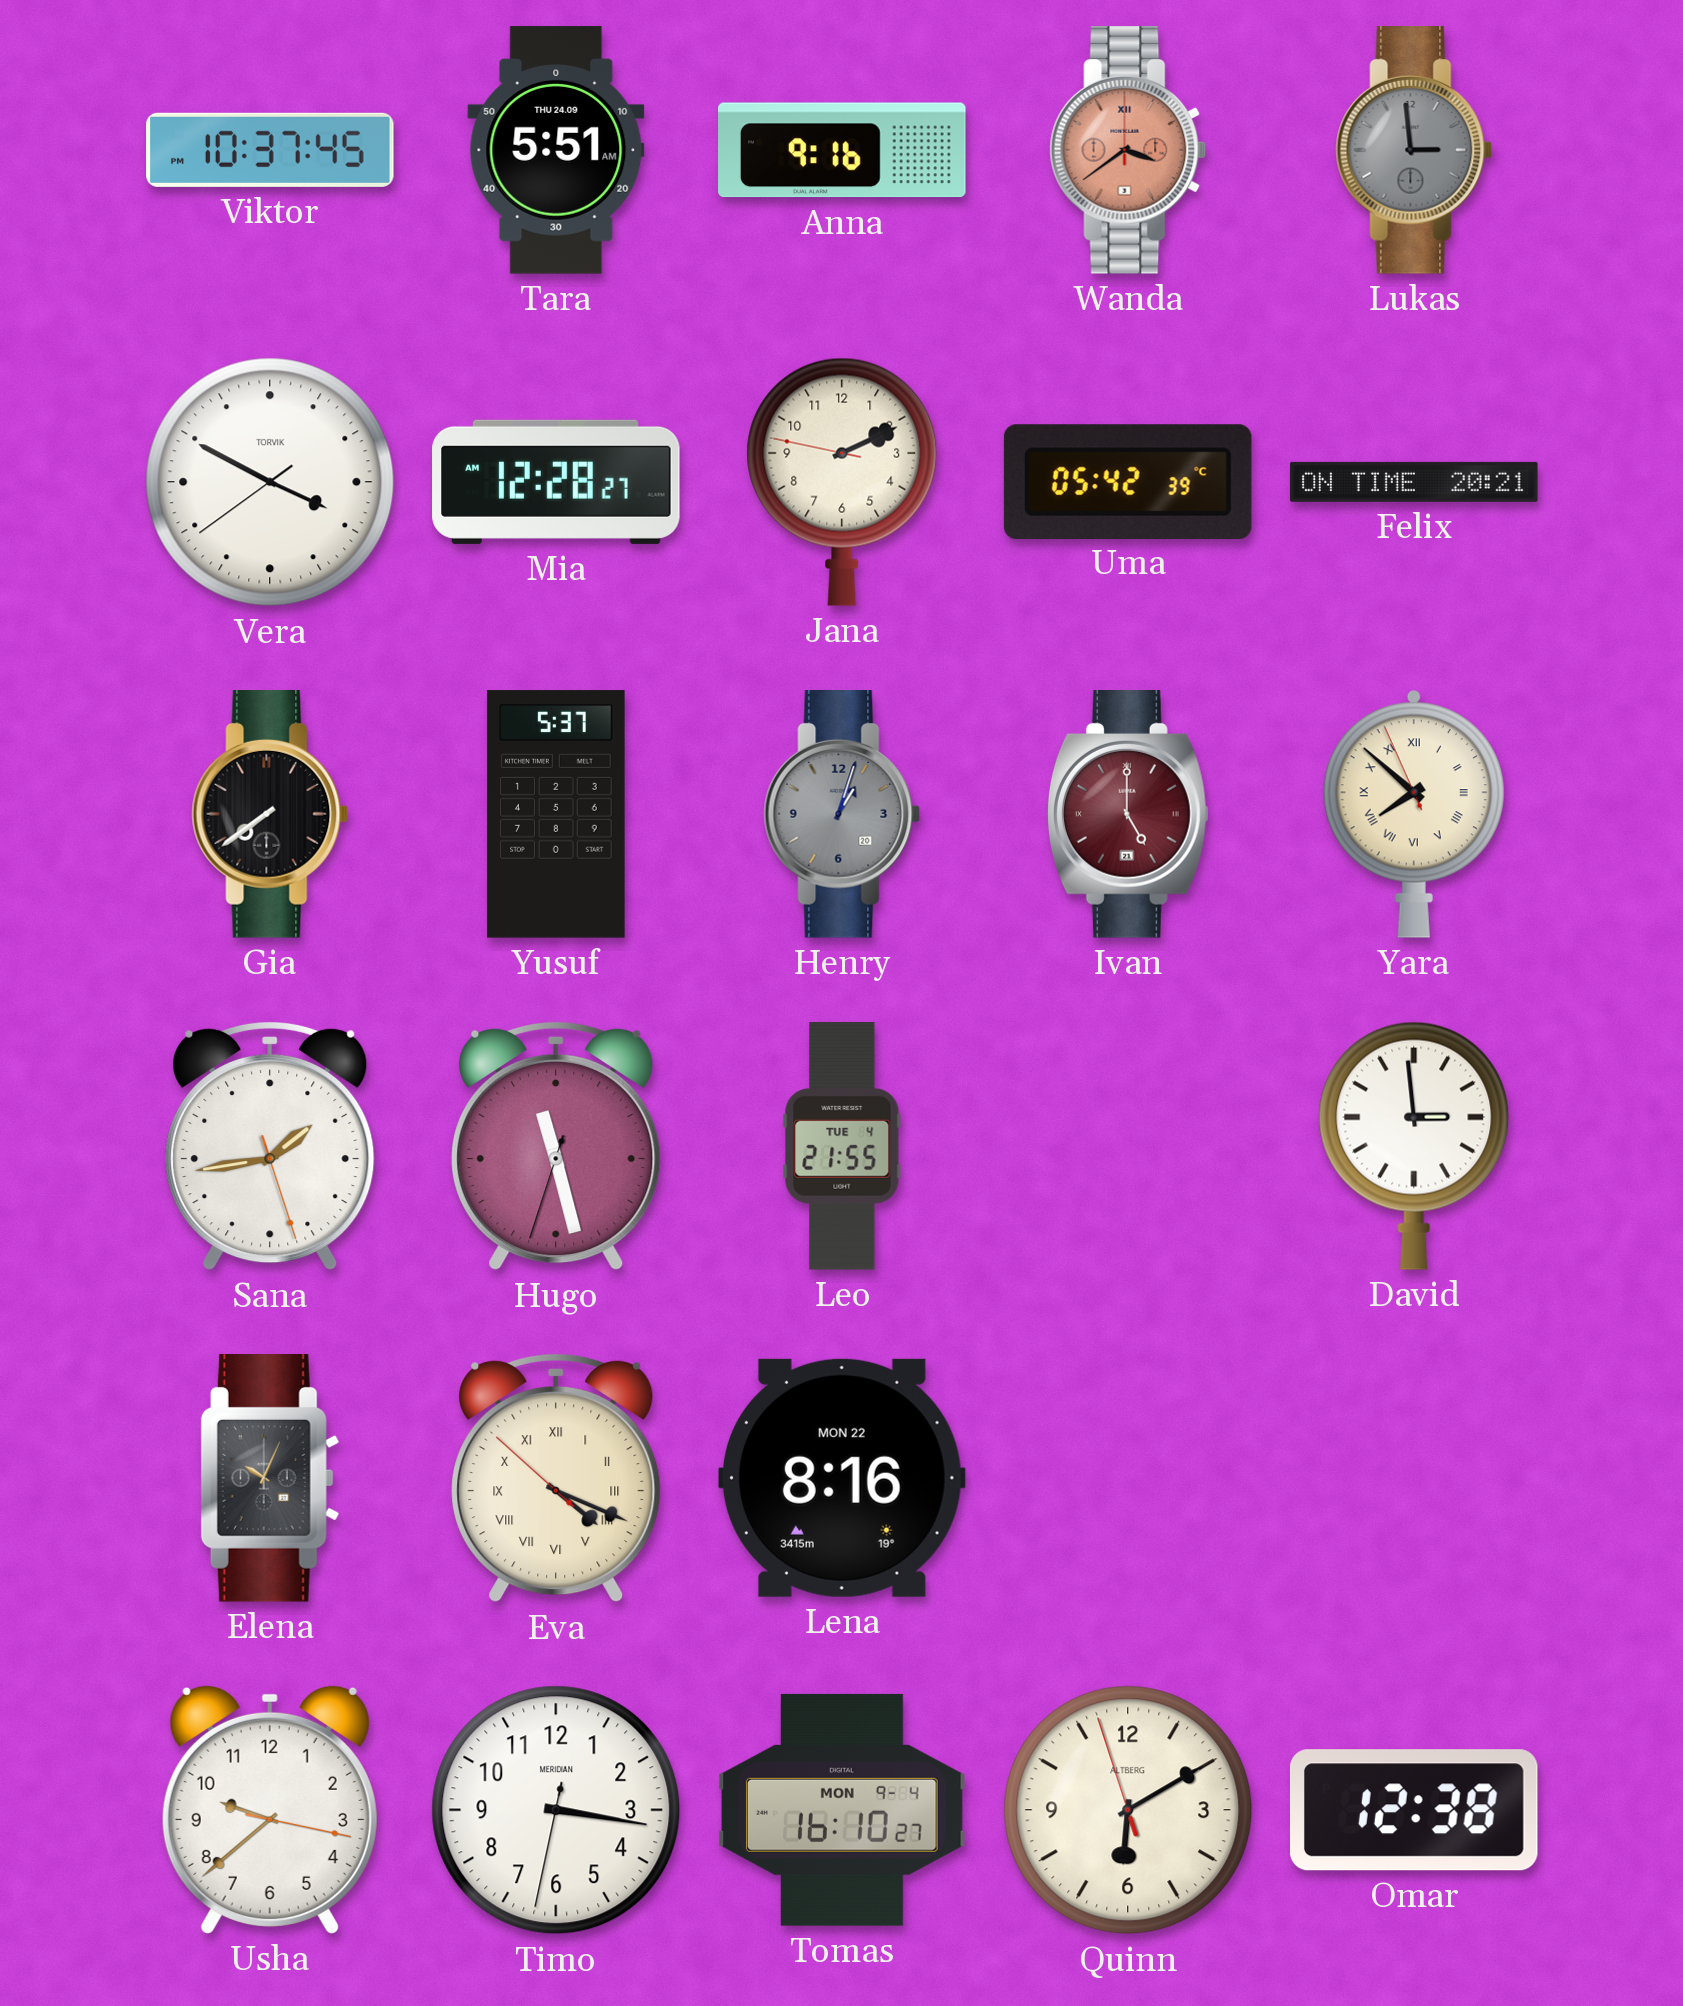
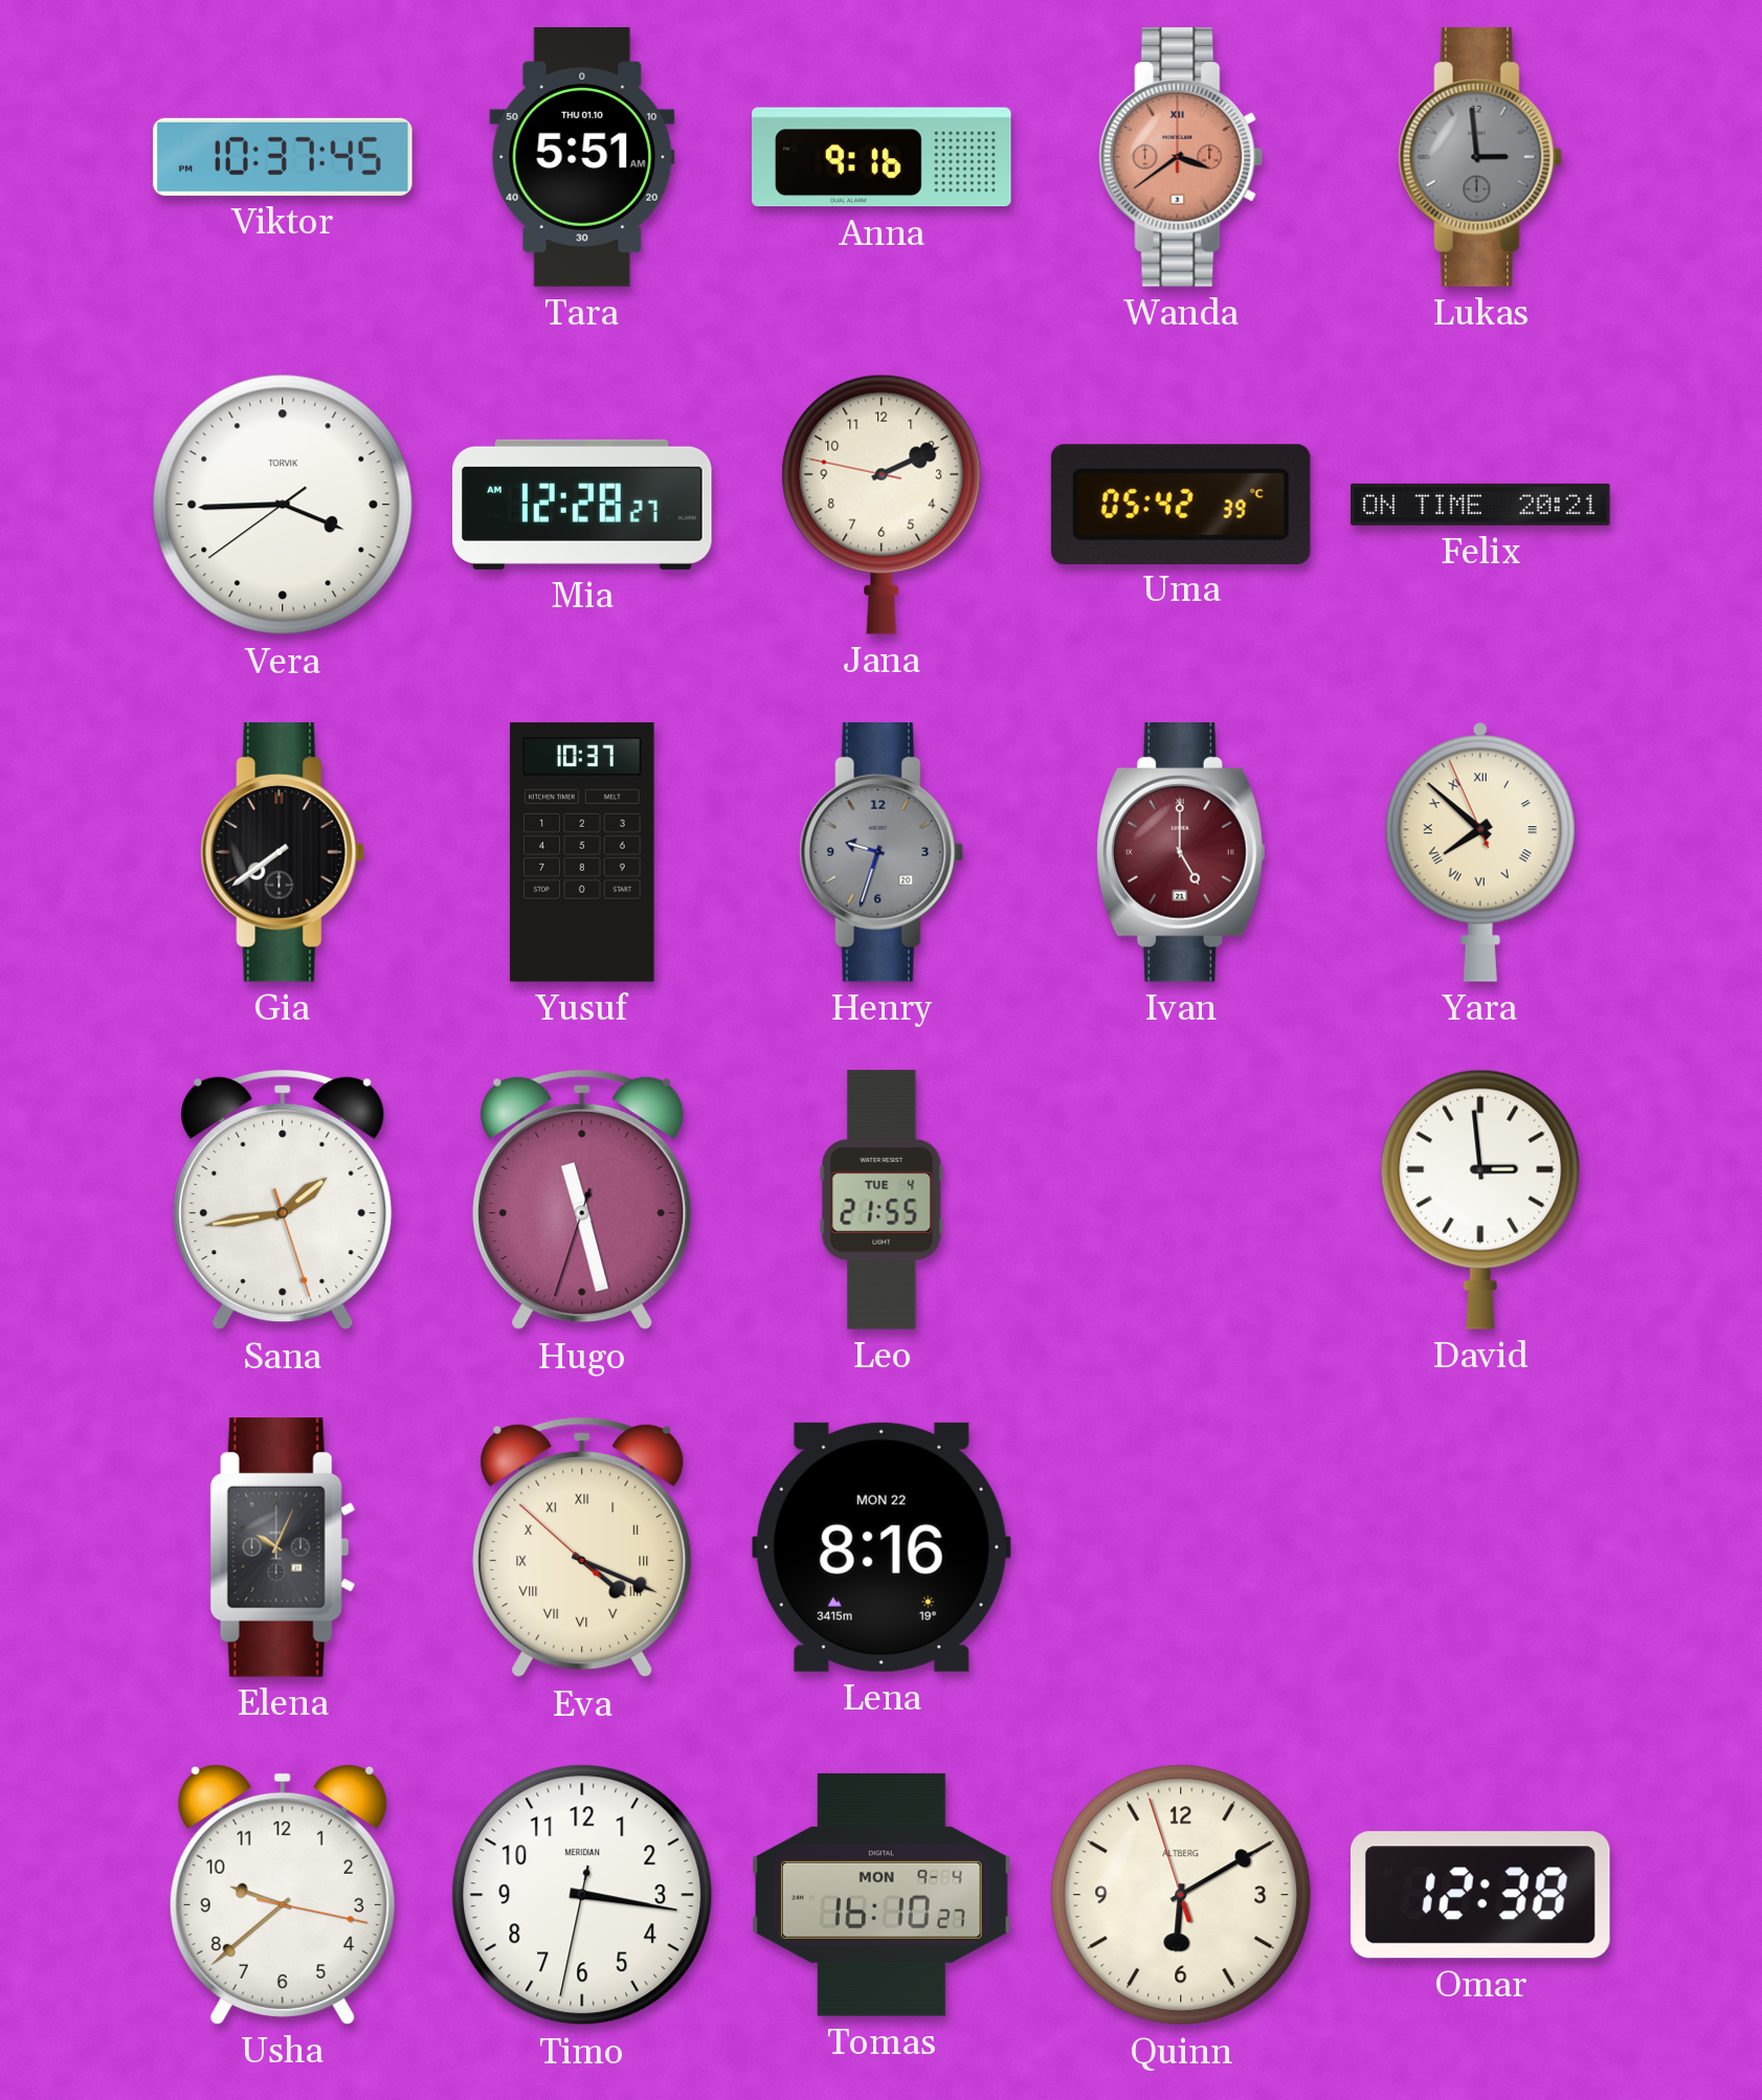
Tara date: THU 24.09 -> THU 01.10
Vera: 3:49 -> 3:44
Yusuf: 5:37 -> 10:37
Henry: 1:03 -> 9:33
